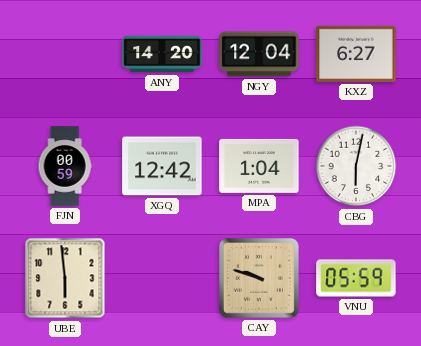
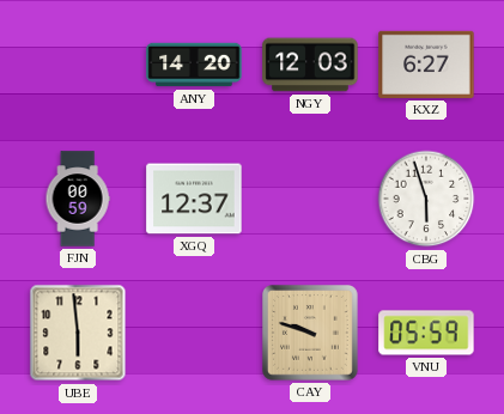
NGY: 12:04 -> 12:03
XGQ: 12:42 -> 12:37
MPA: 1:04 -> none
CBG: 6:02 -> 5:57
